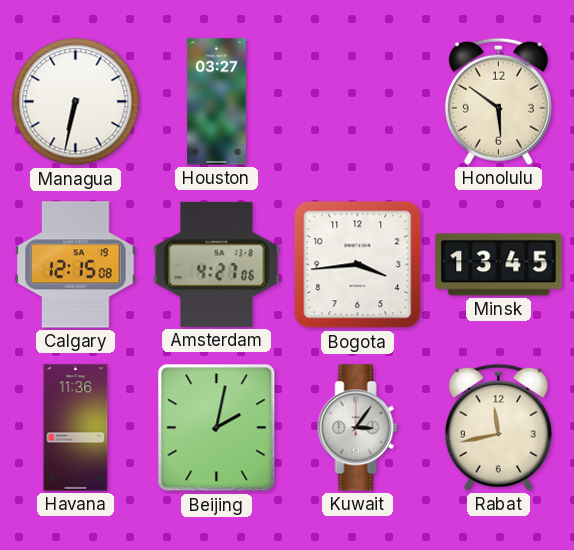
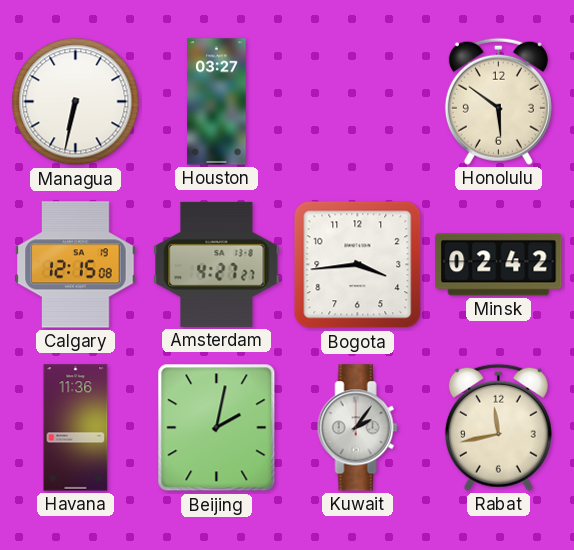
Amsterdam: 4:27:06 -> 4:27:27
Minsk: 13:45 -> 02:42
Kuwait: 3:06 -> 2:06
